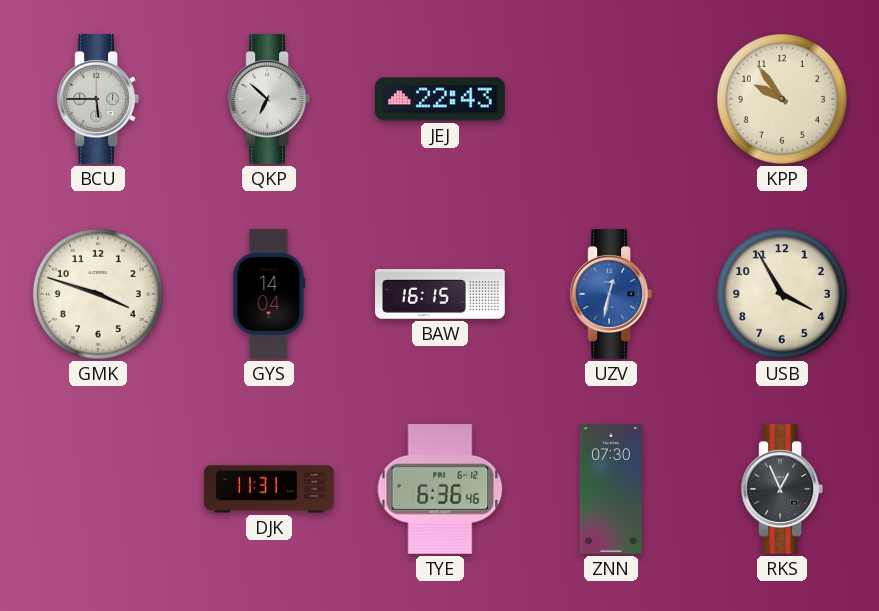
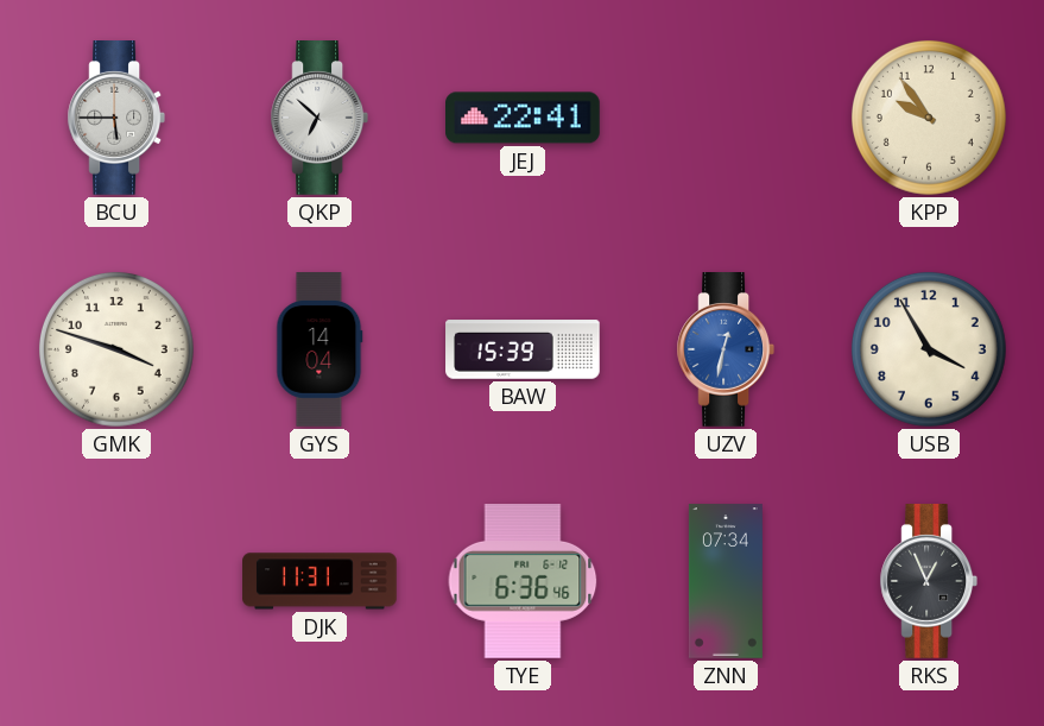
JEJ: 22:43 -> 22:41
BAW: 16:15 -> 15:39
ZNN: 07:30 -> 07:34
